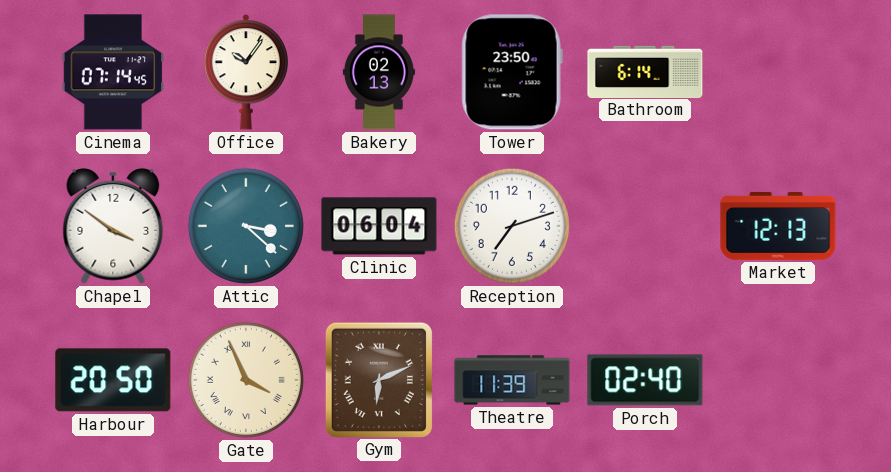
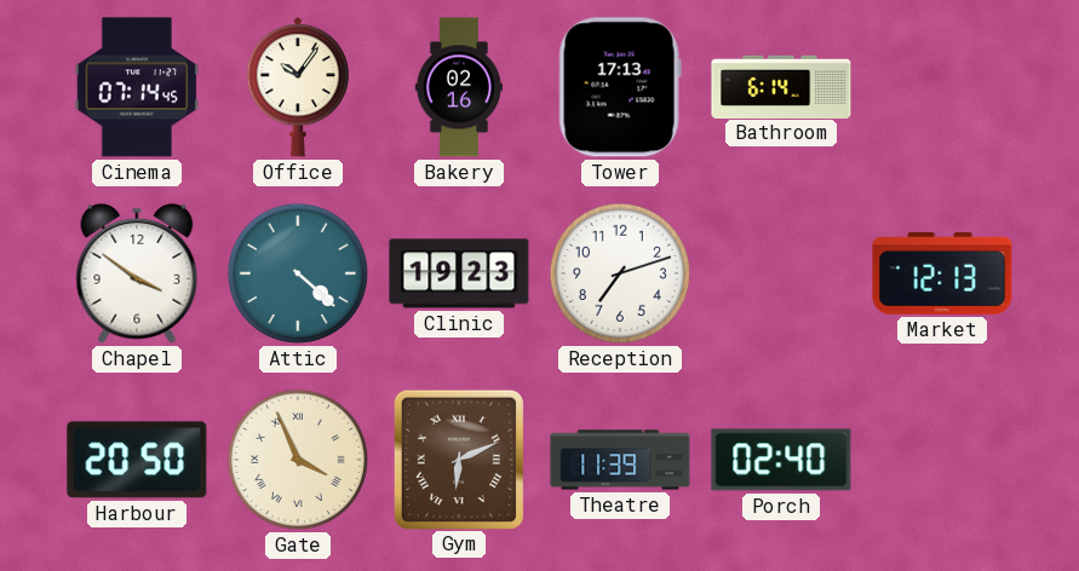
Bakery: 02:13 -> 02:16
Tower: 23:50 -> 17:13
Attic: 3:22 -> 4:22
Clinic: 06:04 -> 19:23
